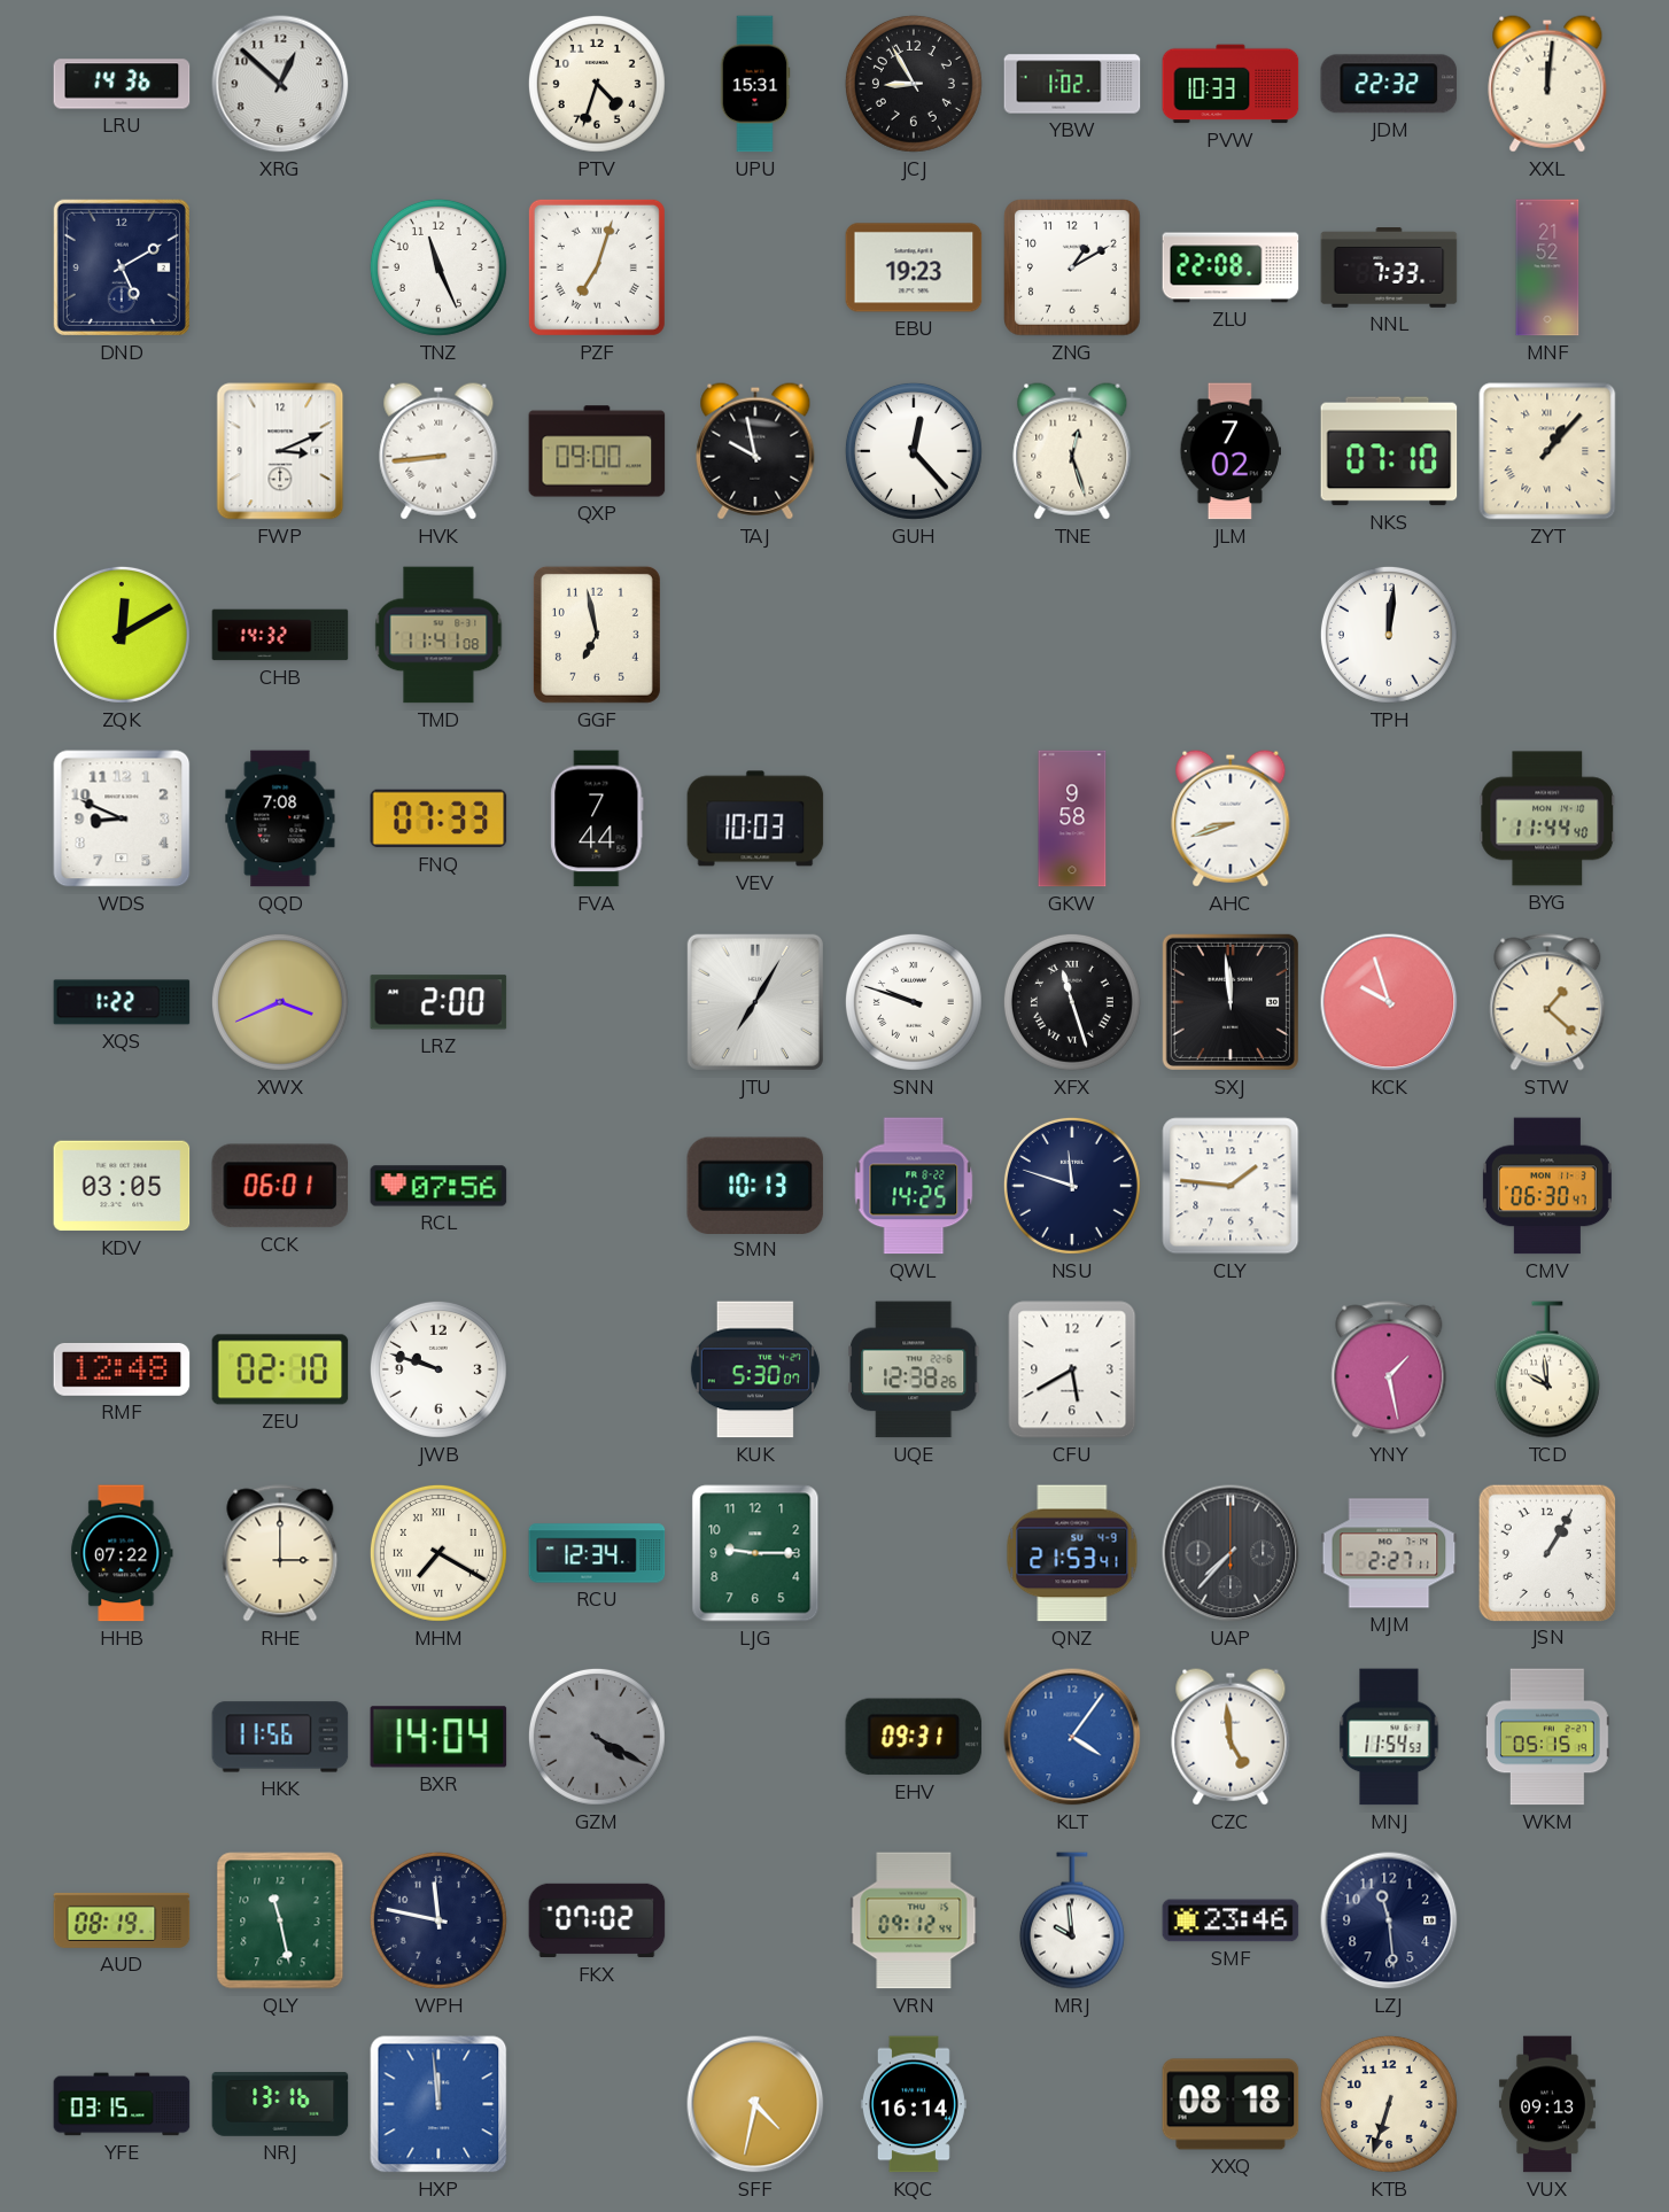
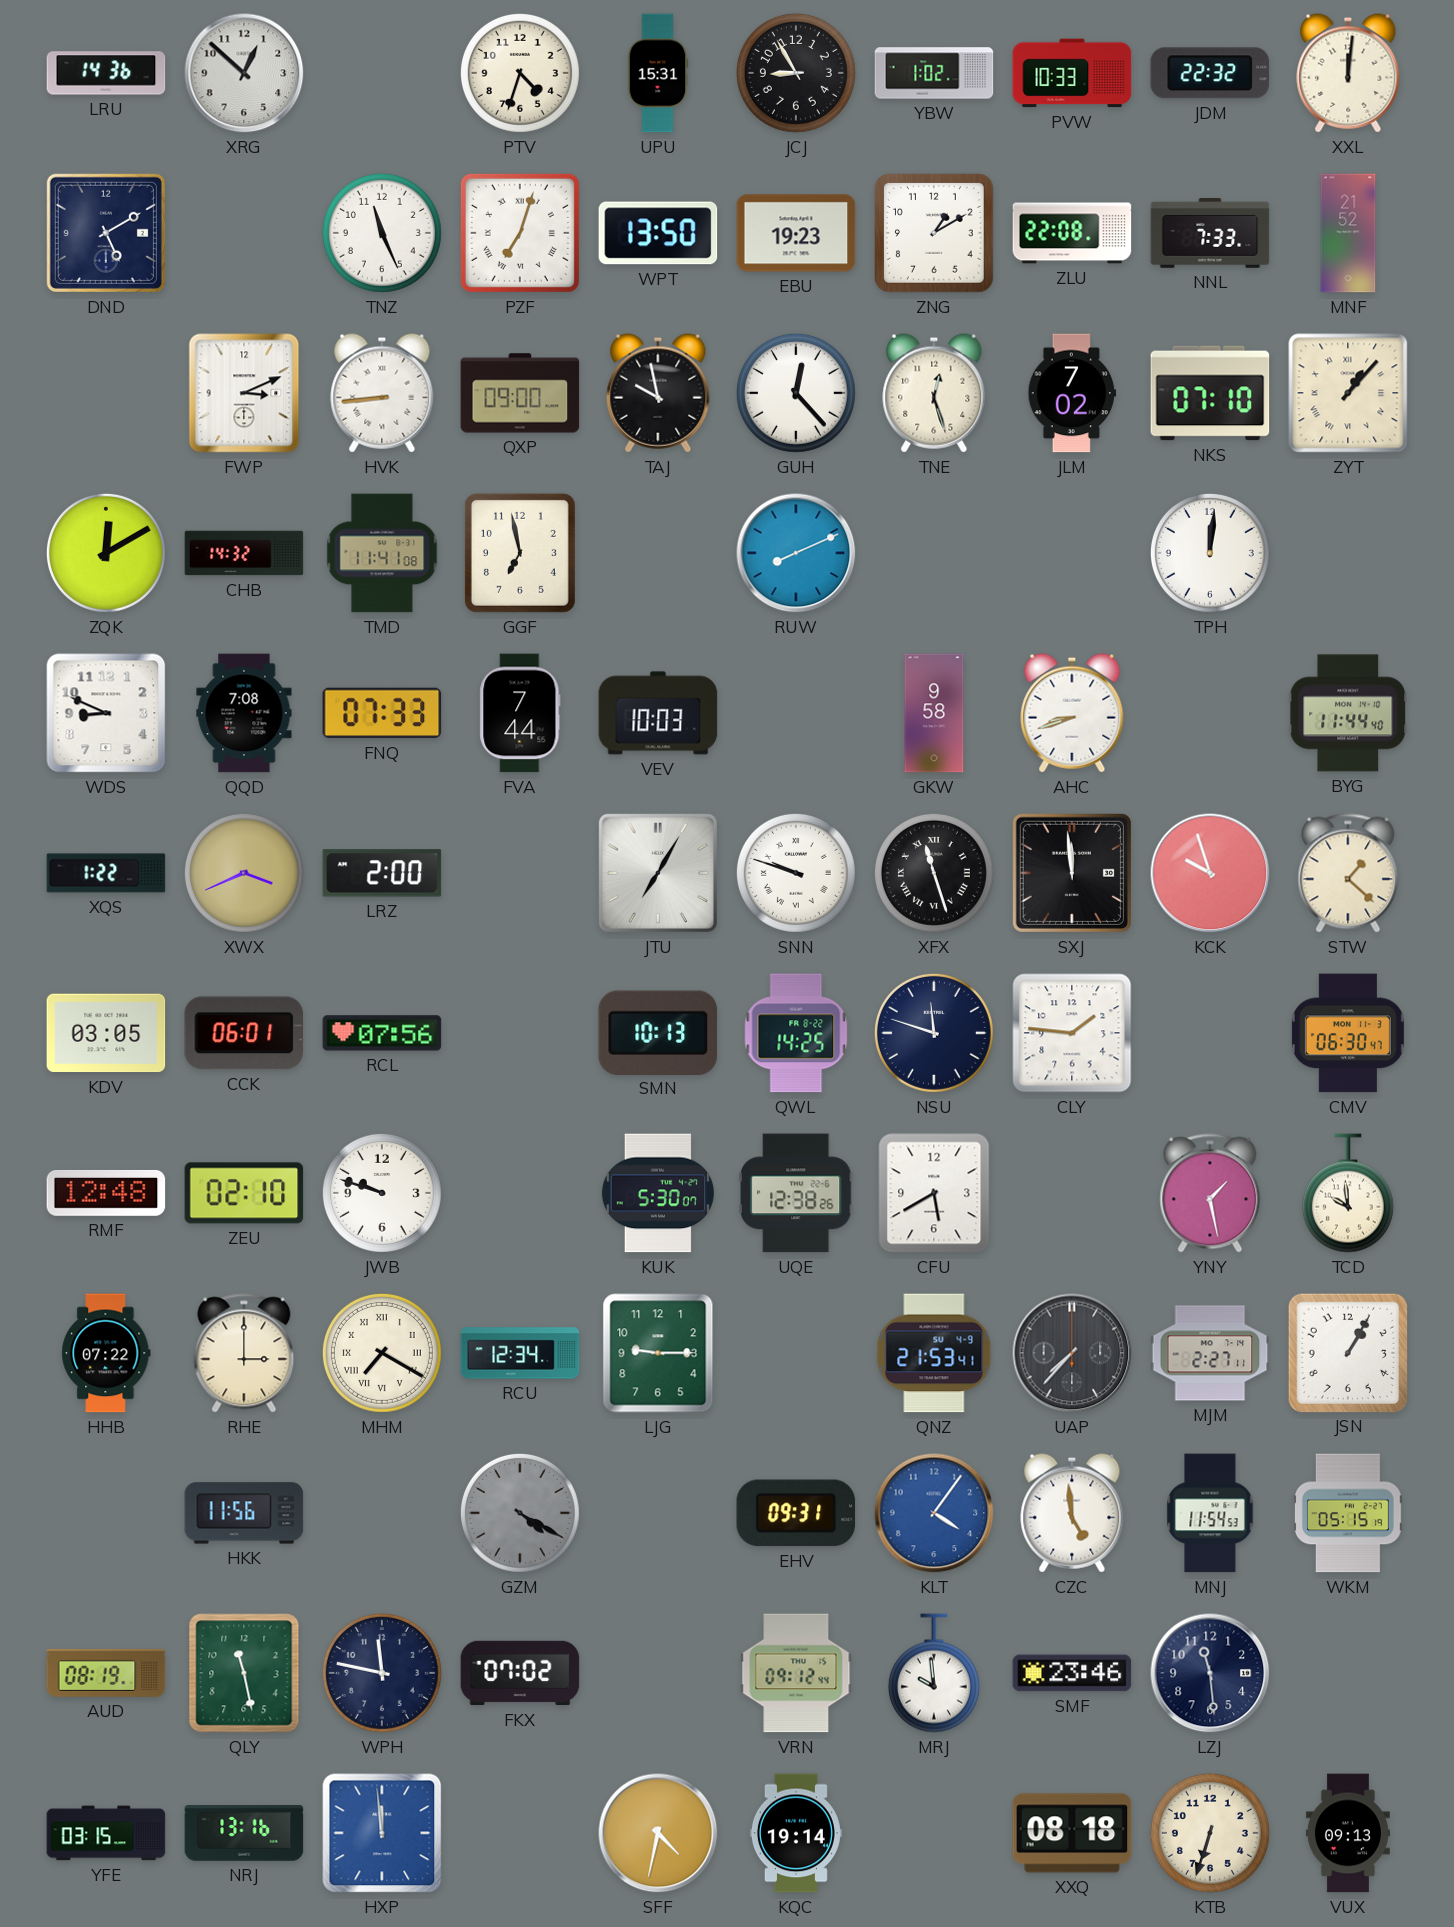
WPT: none -> 13:50
RUW: none -> 8:11
BXR: 14:04 -> none
KQC: 16:14 -> 19:14
